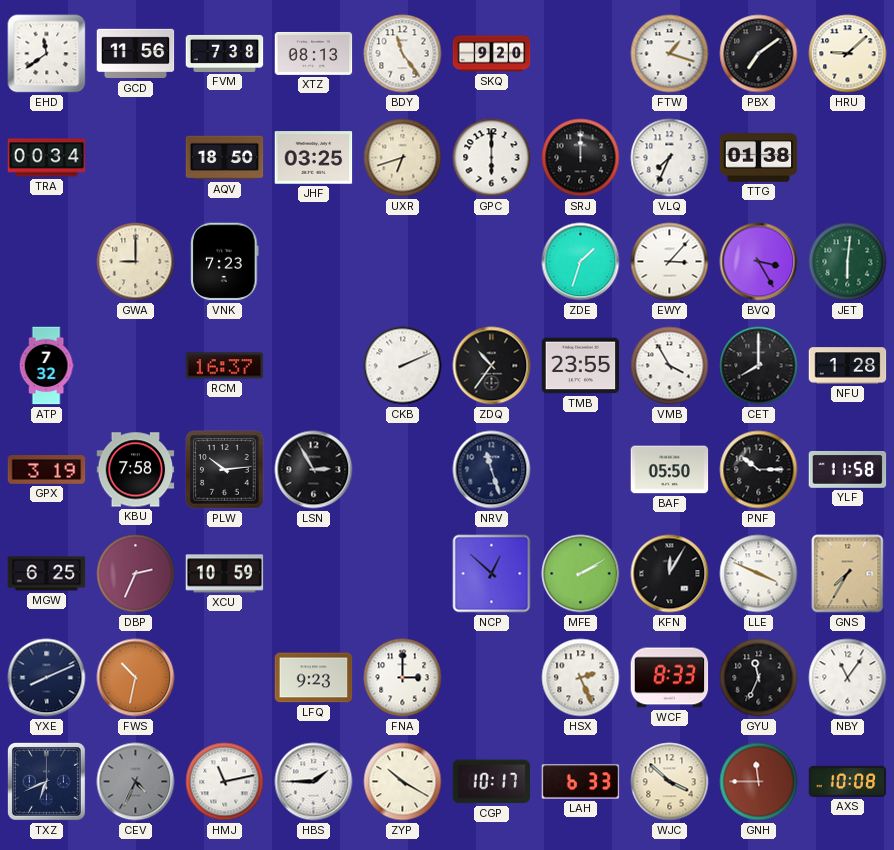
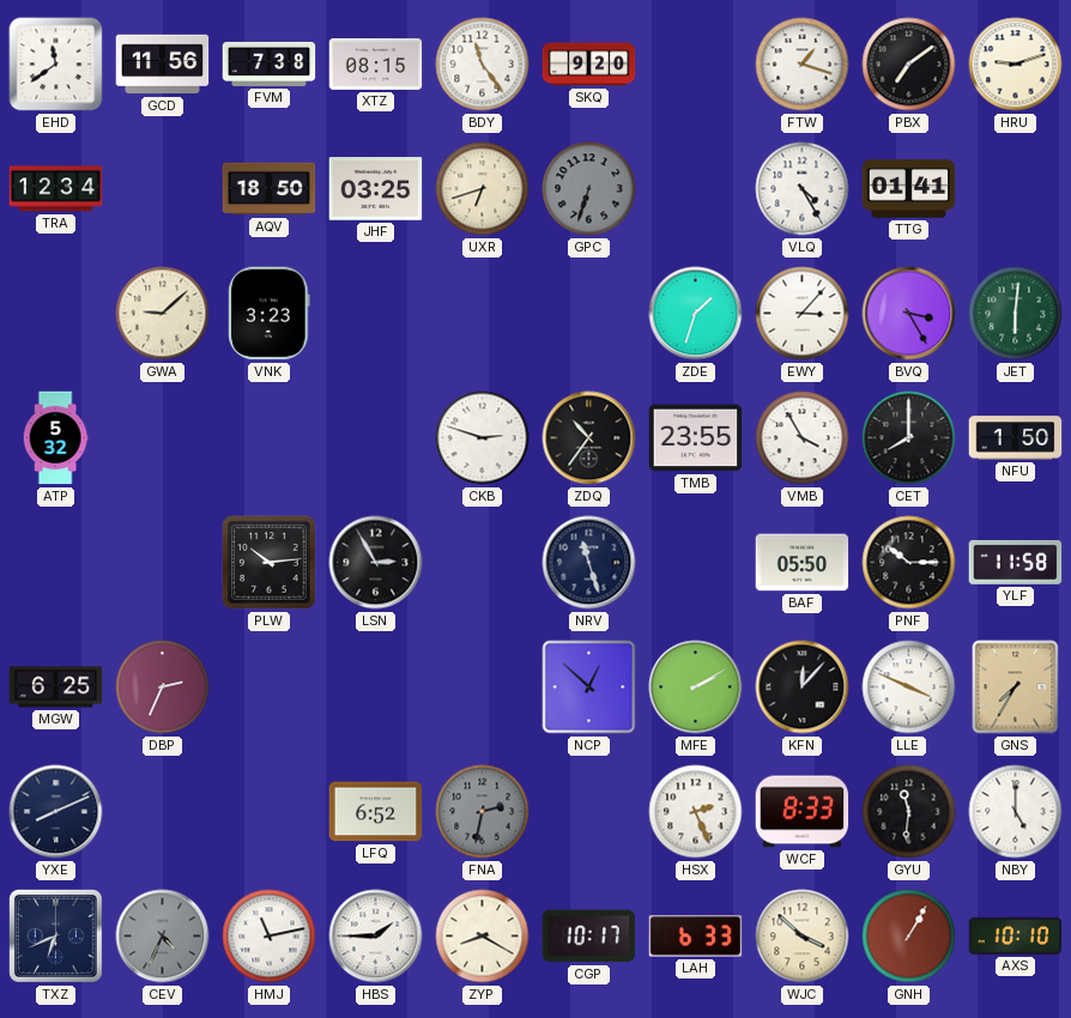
XTZ: 08:13 -> 08:15
HRU: 9:08 -> 9:12
TRA: 00:34 -> 12:34
GPC: 6:00 -> 6:33
GPC dial: white -> grey
SRJ: 12:00 -> none
VLQ: 7:34 -> 4:25
TTG: 01:38 -> 01:41
GWA: 9:00 -> 9:08
VNK: 7:23 -> 3:23
ATP: 7:32 -> 5:32
RCM: 16:37 -> none
CKB: 2:11 -> 2:48
NFU: 1:28 -> 1:50
GPX: 3:19 -> none
KBU: 7:58 -> none
XCU: 10:59 -> none
KFN: 12:05 -> 12:07
FWS: 10:32 -> none
LFQ: 9:23 -> 6:52
FNA: 3:00 -> 2:32
FNA dial: white -> grey
GYU: 11:34 -> 11:31
NBY: 11:06 -> 5:00
ZYP: 10:20 -> 8:20
GNH: 11:45 -> 1:05
AXS: 10:08 -> 10:10
